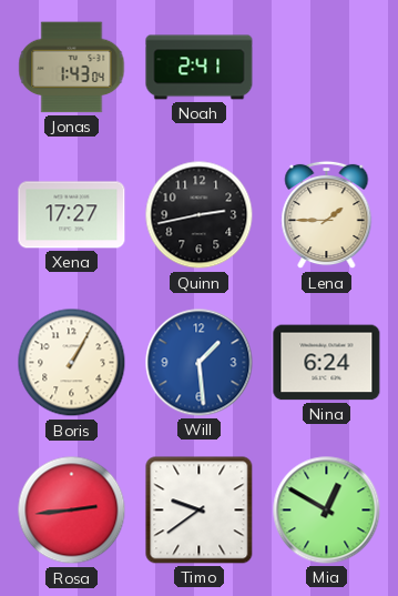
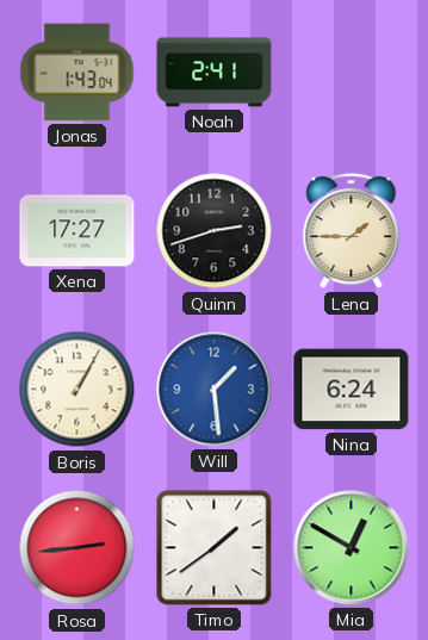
Quinn: 2:43 -> 2:42
Timo: 9:39 -> 1:39
